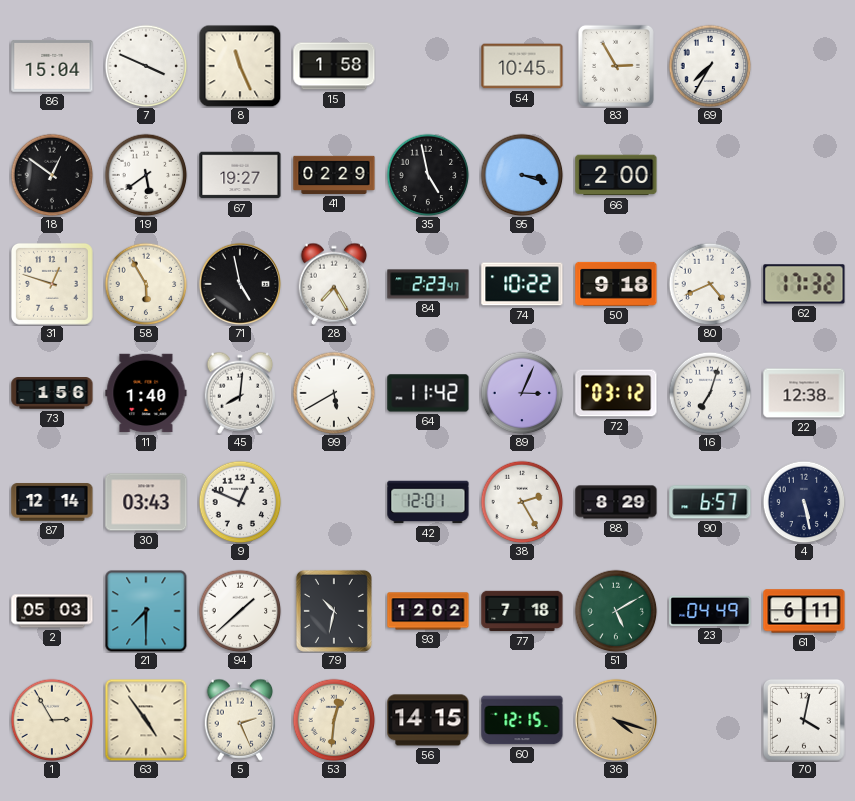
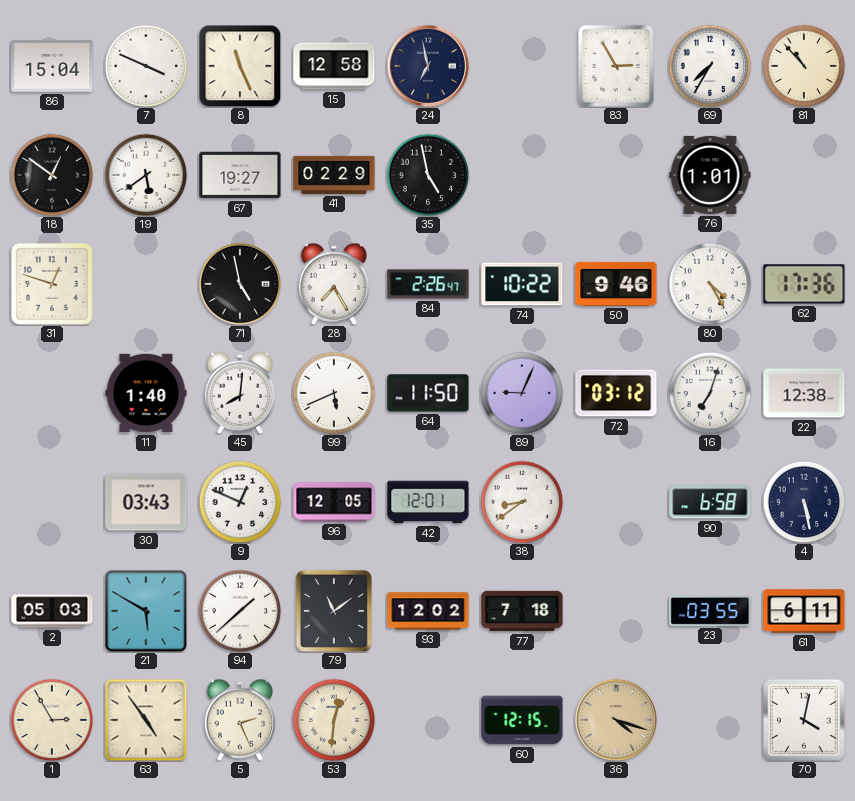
15: 1:58 -> 12:58
24: none -> 6:58
54: 10:45 -> none
81: none -> 10:53
95: 3:18 -> none
66: 2:00 -> none
76: none -> 1:01
58: 5:55 -> none
84: 2:23 -> 2:26
50: 9:18 -> 9:46
80: 4:41 -> 4:25
62: 17:32 -> 17:36
73: 1:56 -> none
99: 5:40 -> 5:41
64: 11:42 -> 11:50
89: 3:04 -> 9:04
87: 12:14 -> none
96: none -> 12:05
38: 2:25 -> 8:39
88: 8:29 -> none
90: 6:57 -> 6:58
21: 7:30 -> 5:50
79: 10:32 -> 11:09
51: 5:10 -> none
23: 04:49 -> 03:55
56: 14:15 -> none
